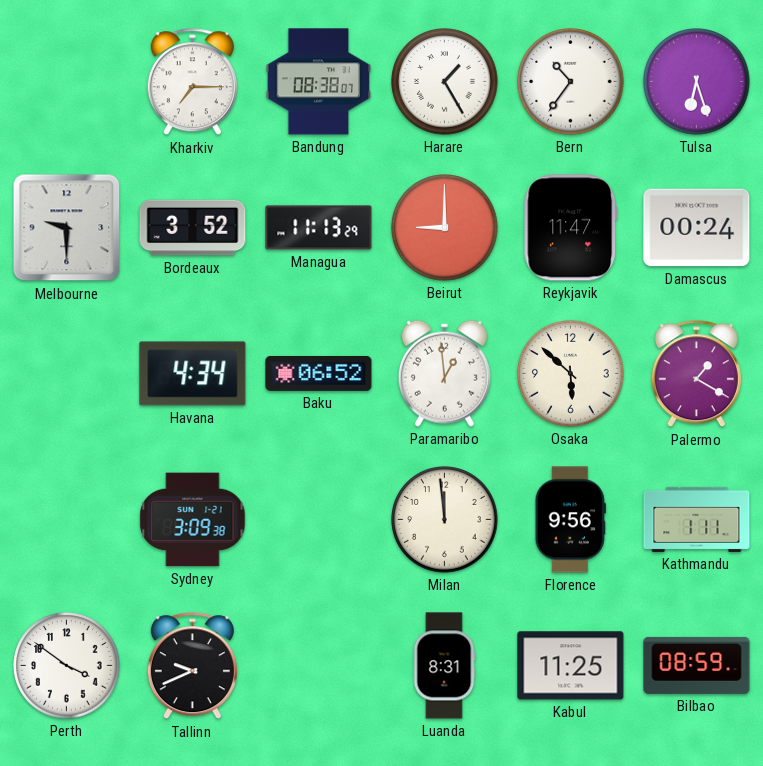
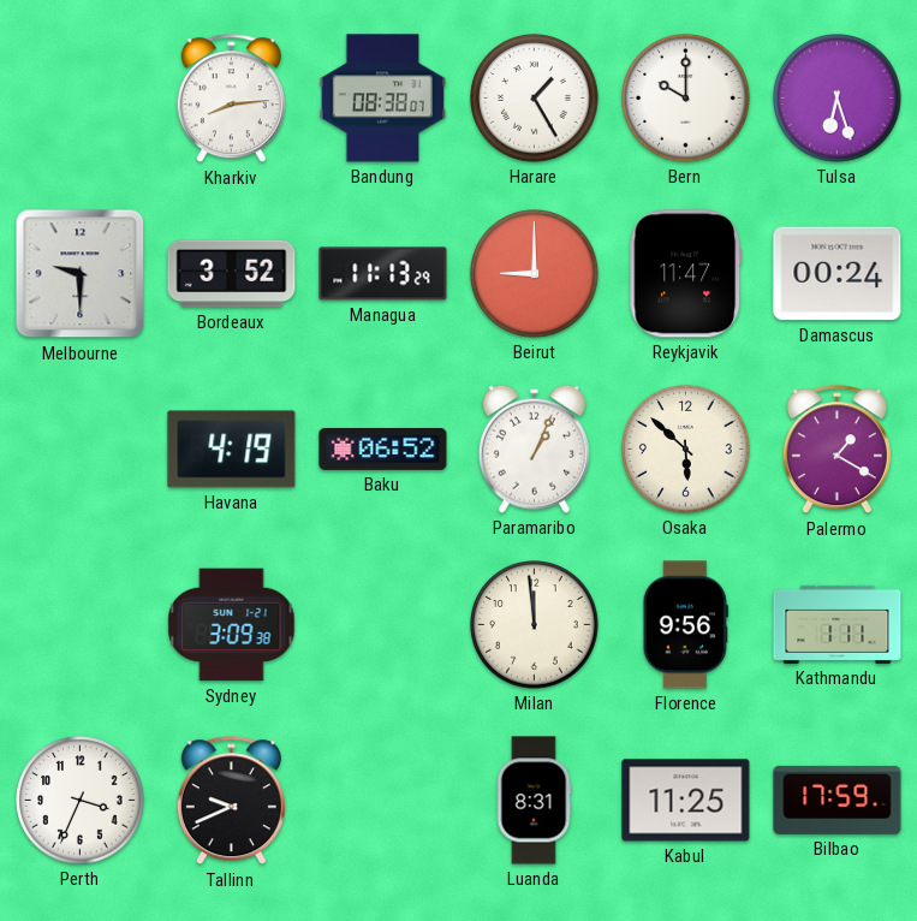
Kharkiv: 7:15 -> 8:14
Bern: 10:36 -> 10:00
Havana: 4:34 -> 4:19
Paramaribo: 12:59 -> 1:04
Perth: 3:51 -> 3:34
Bilbao: 08:59 -> 17:59
